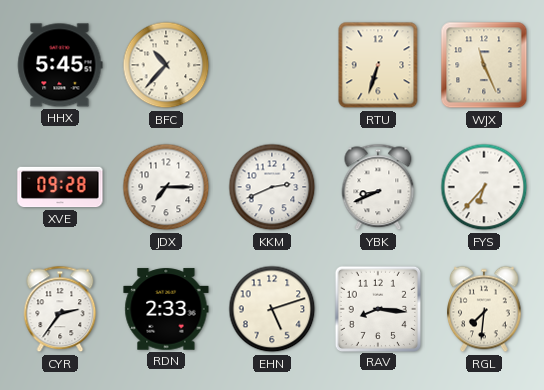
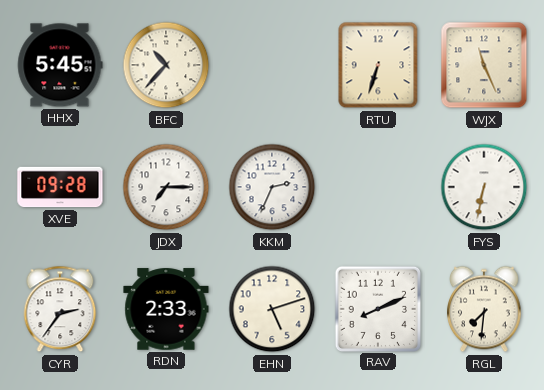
KKM: 2:41 -> 2:34
YBK: 8:41 -> none
FYS: 6:37 -> 6:32
RAV: 8:16 -> 8:11
